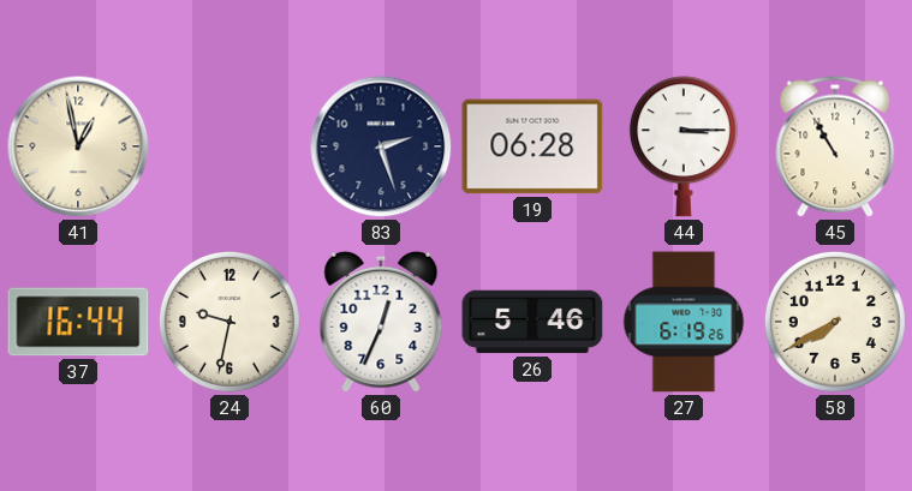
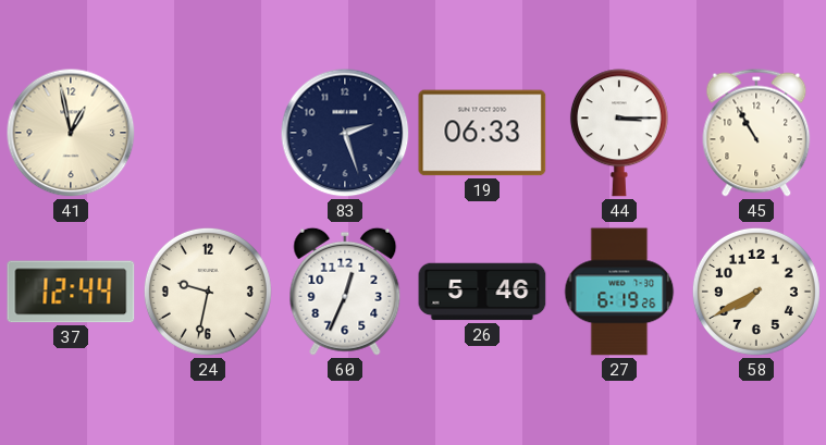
19: 06:28 -> 06:33
37: 16:44 -> 12:44
